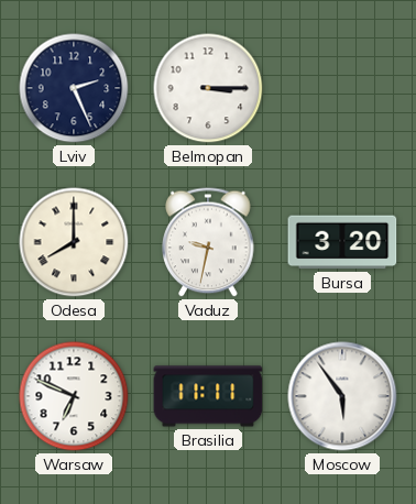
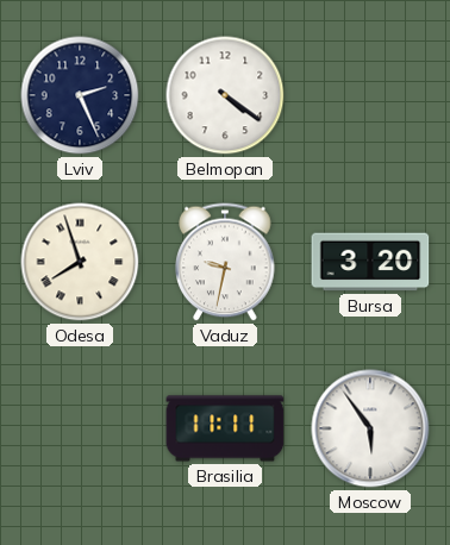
Belmopan: 3:15 -> 4:21
Odesa: 8:00 -> 7:57
Warsaw: 6:49 -> none
